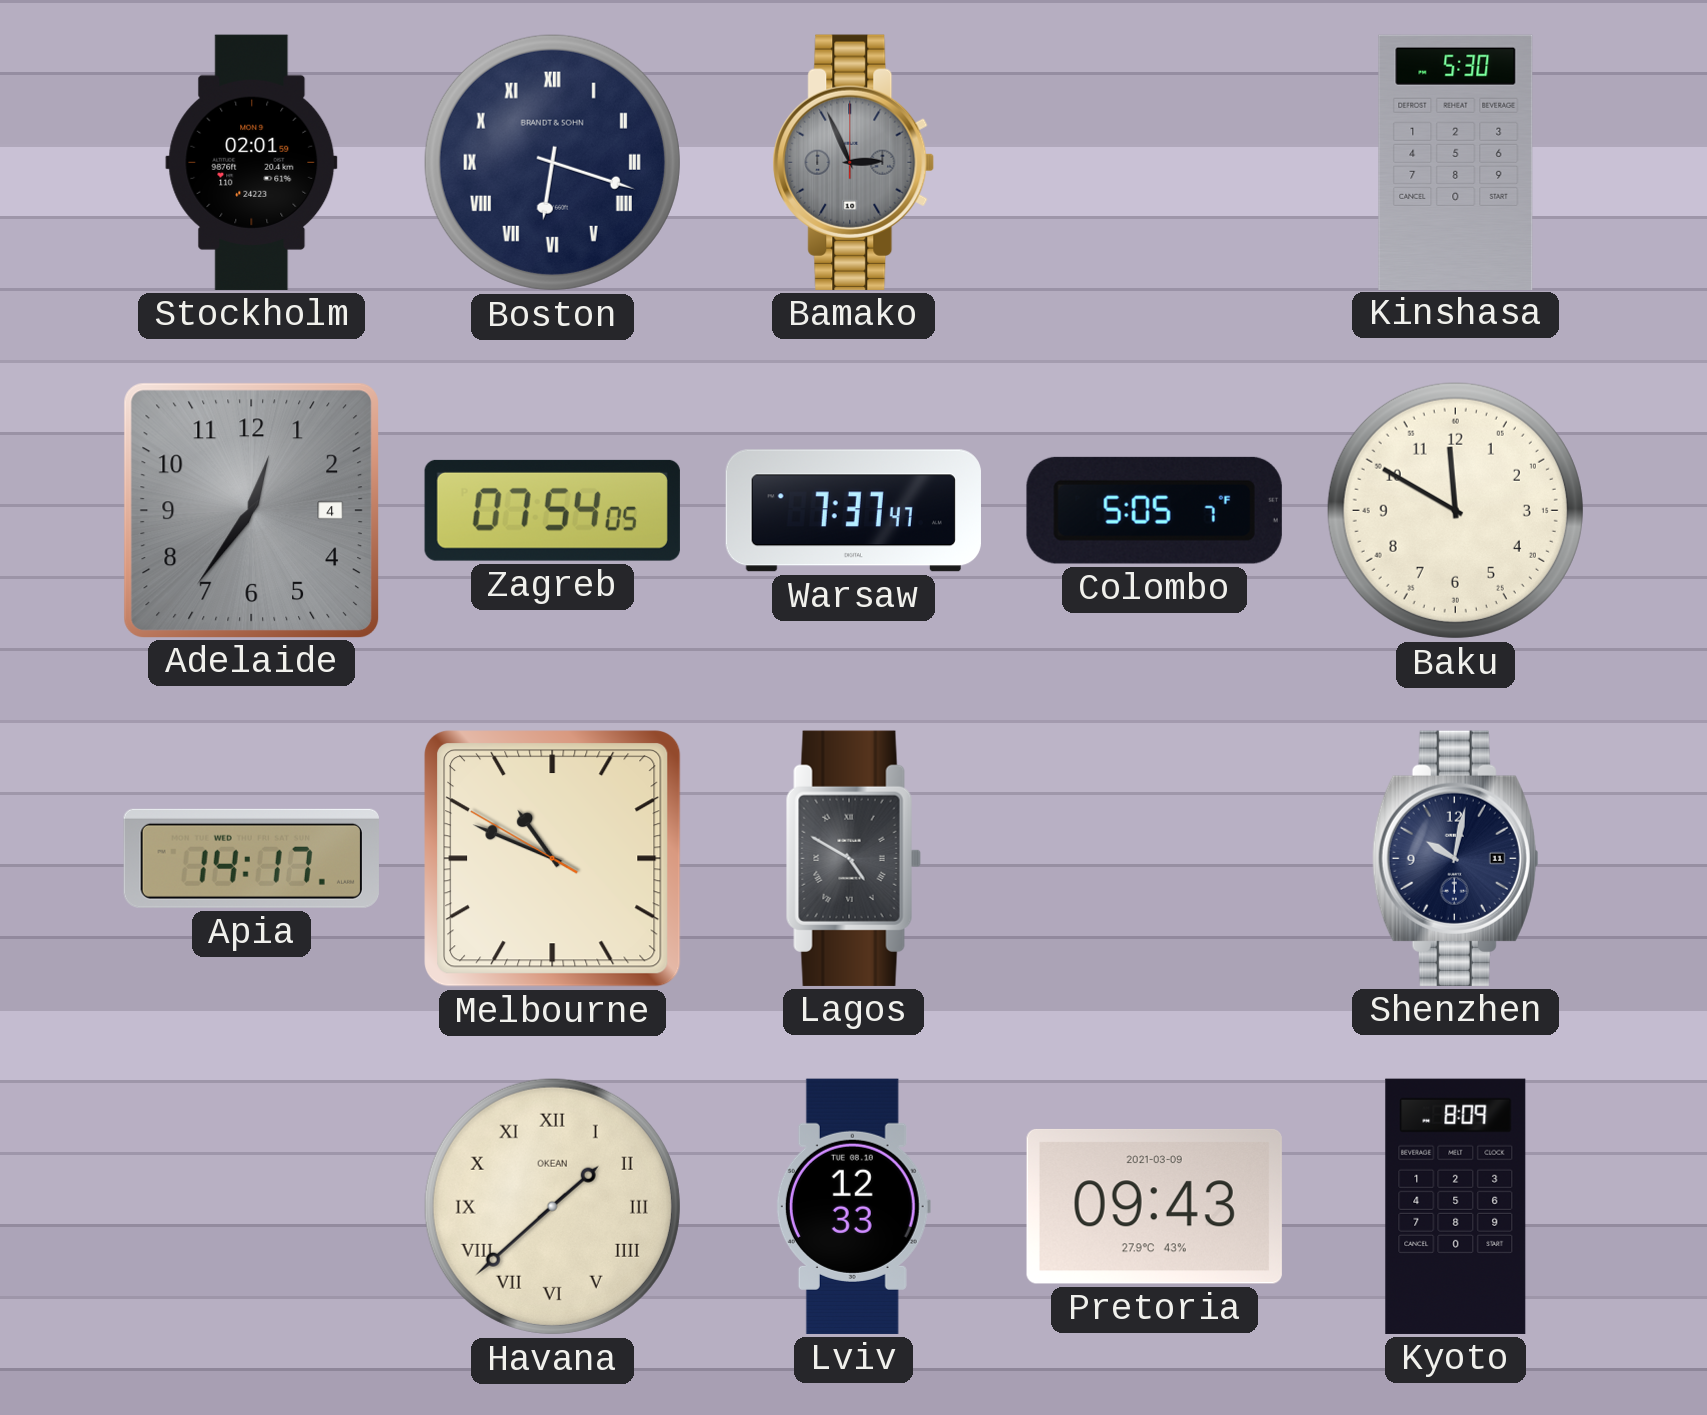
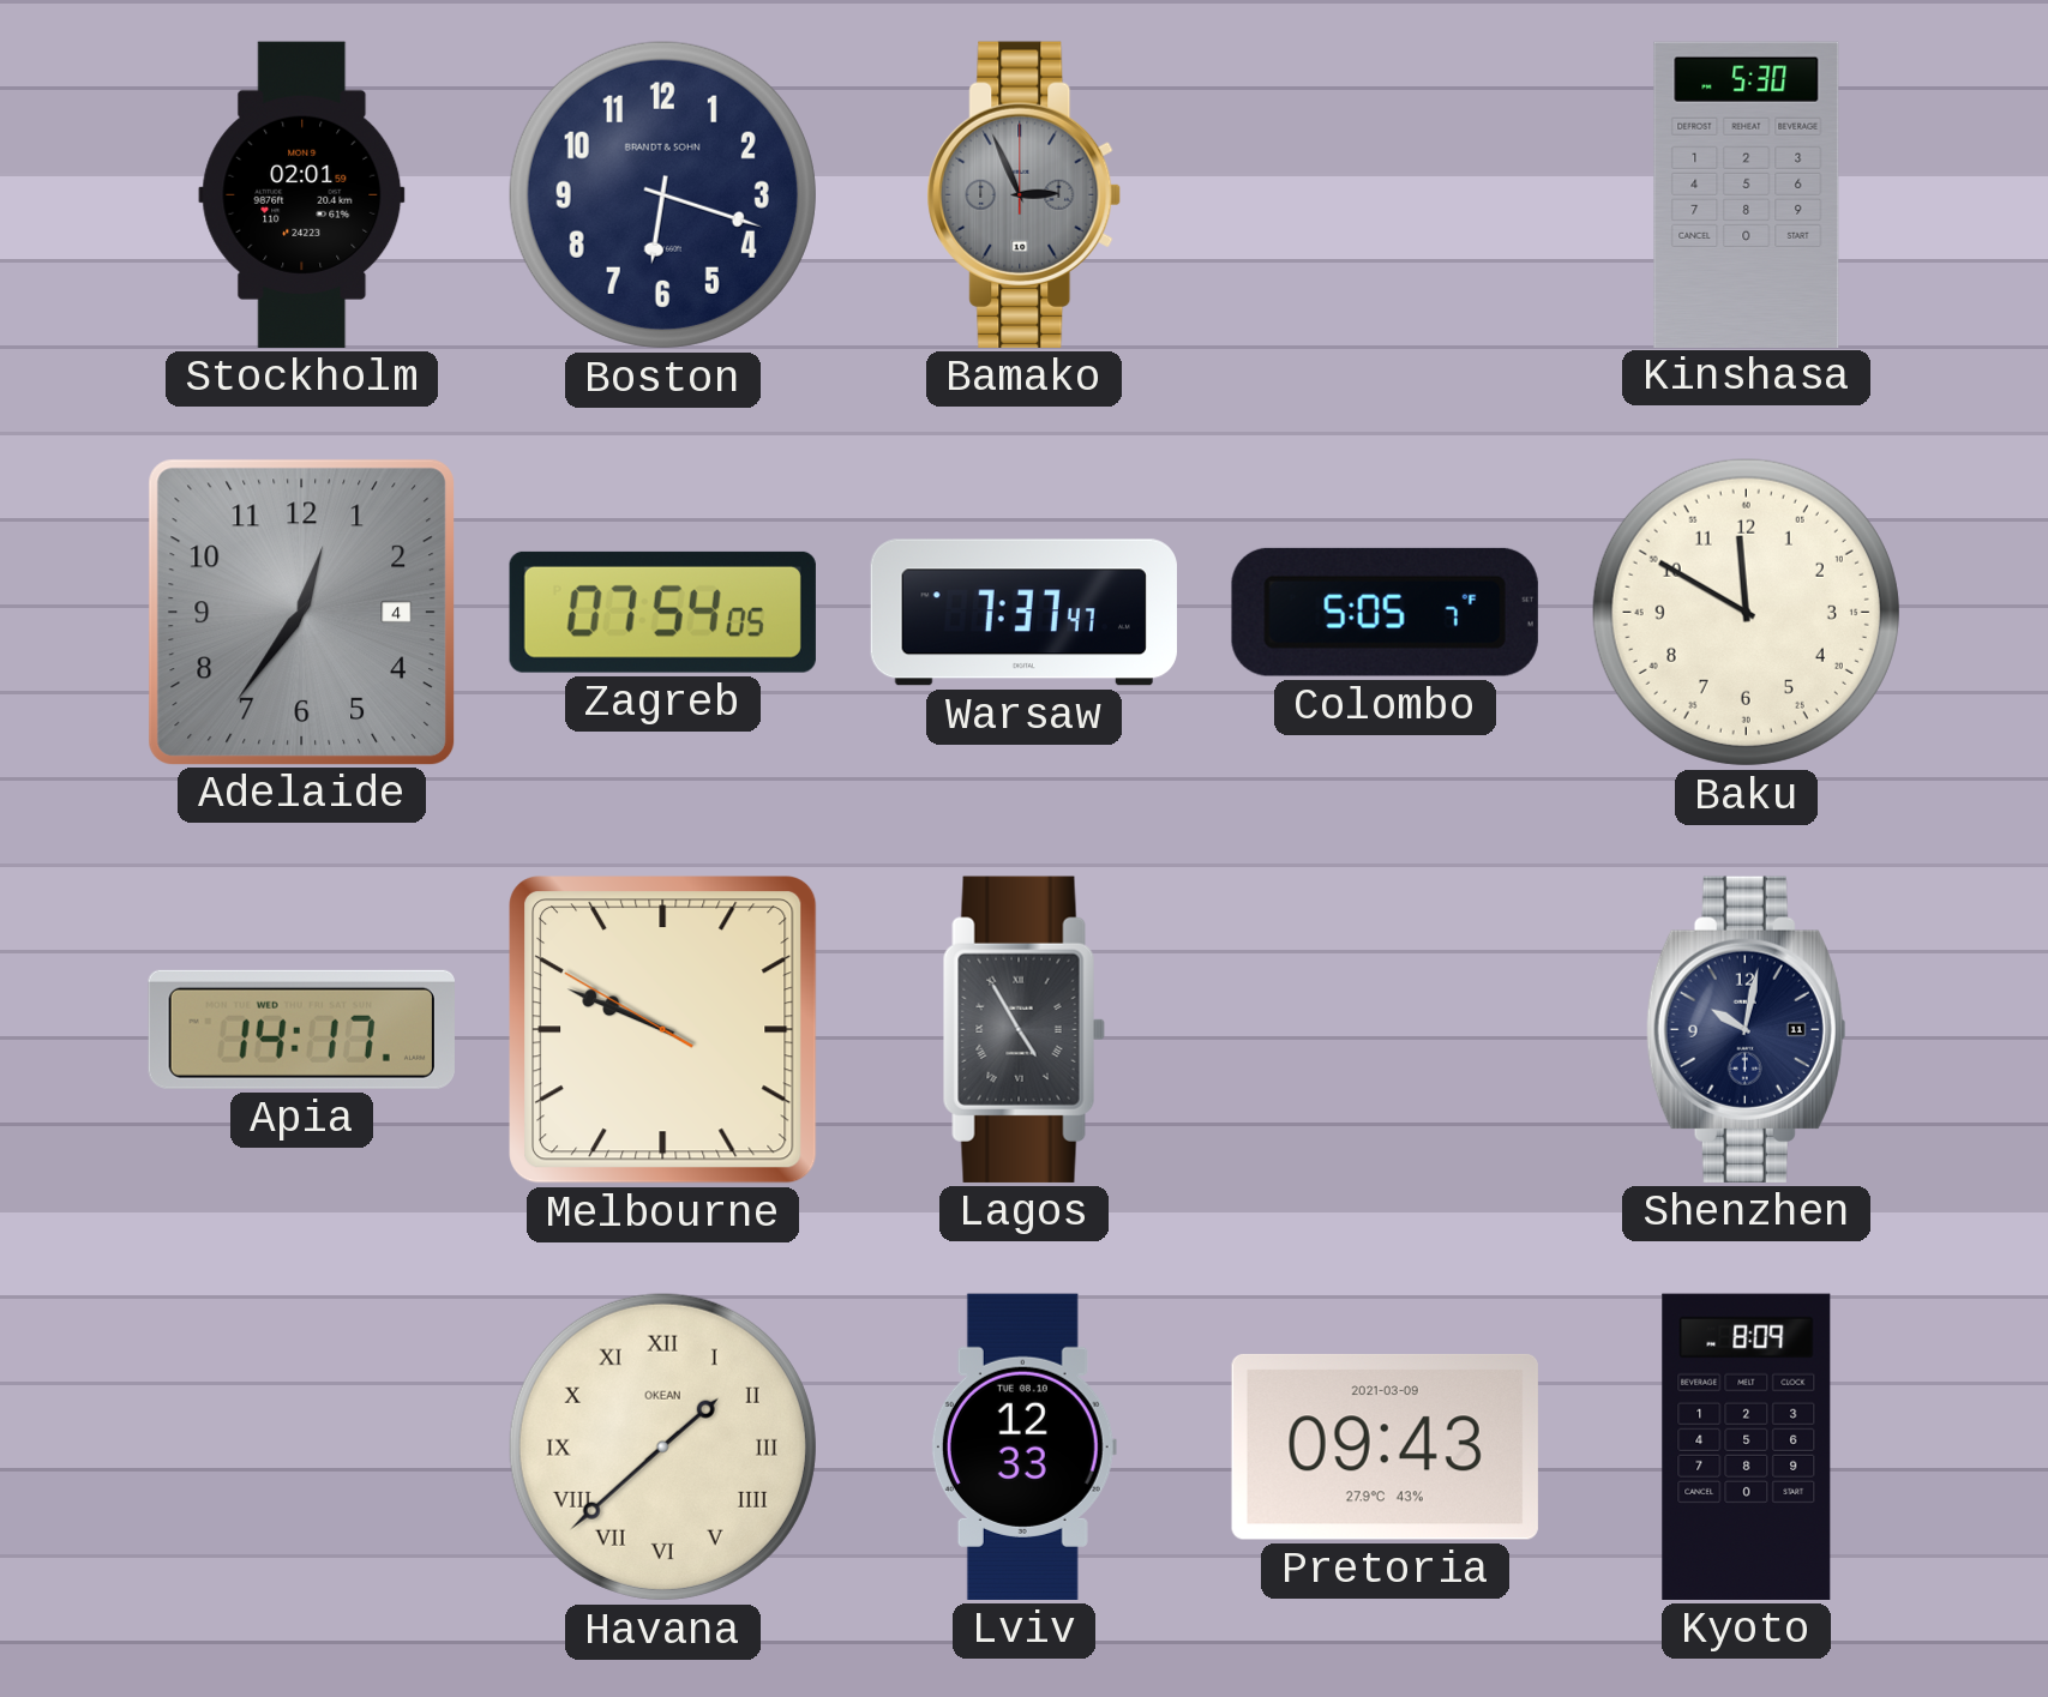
Boston numerals: Roman -> Arabic
Melbourne: 10:48 -> 9:48
Lagos: 4:50 -> 4:55
